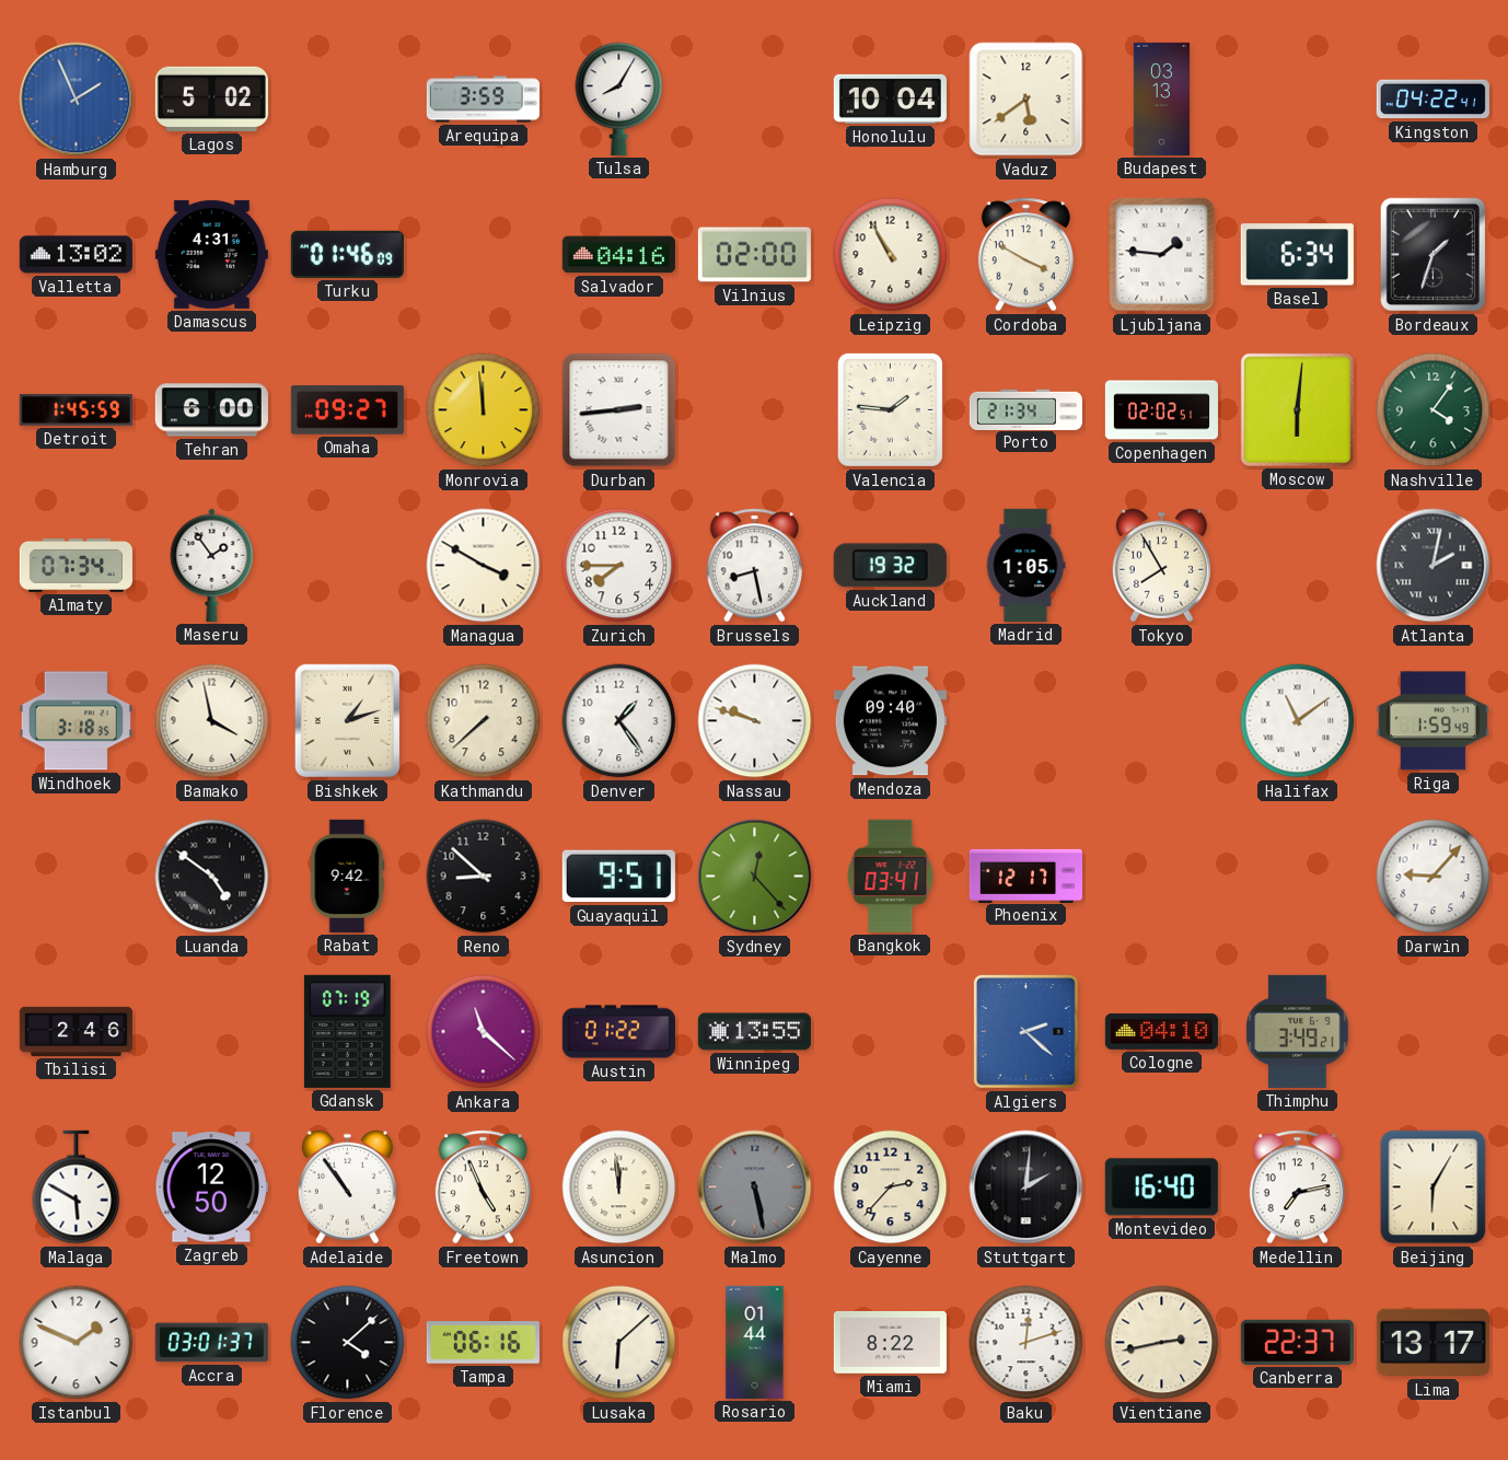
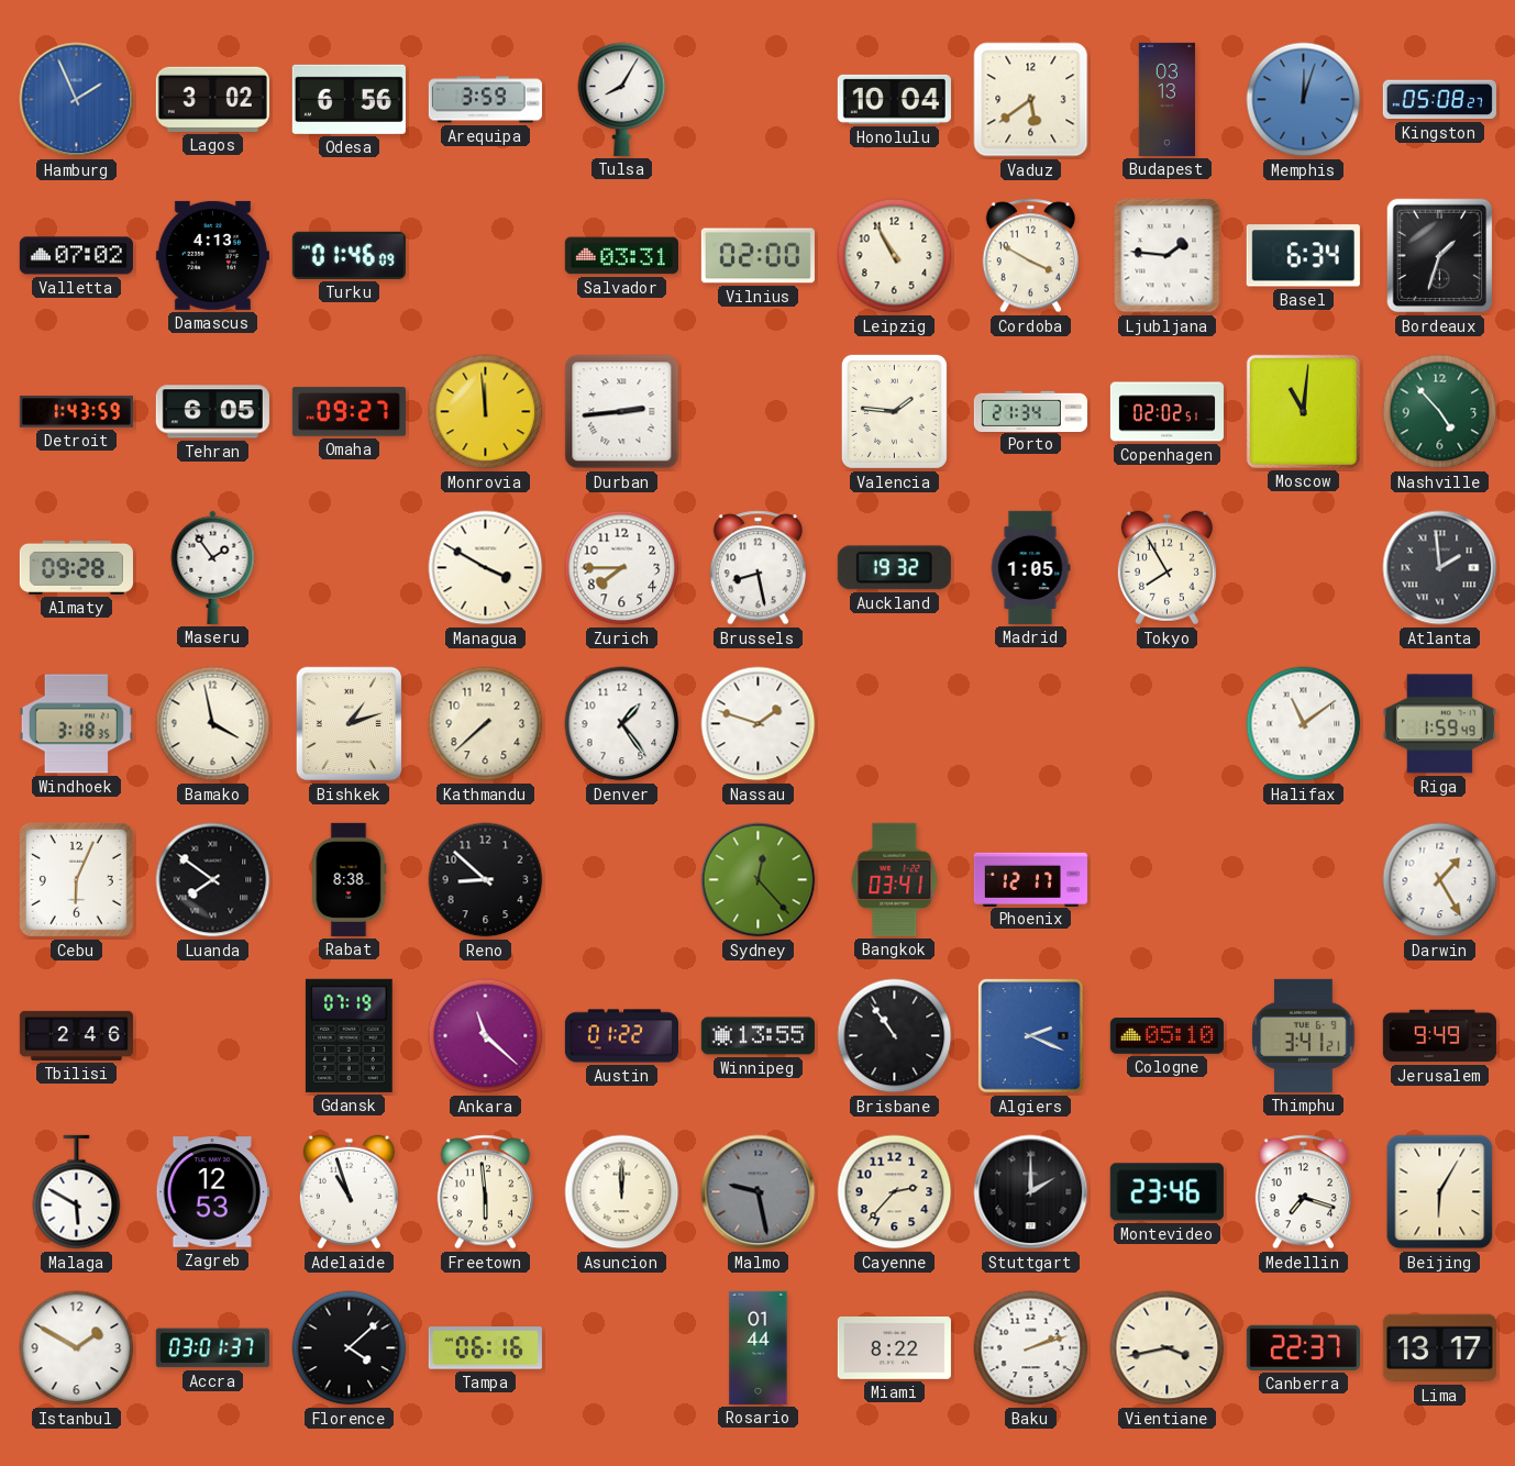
Lagos: 5:02 -> 3:02
Odesa: none -> 6:56
Memphis: none -> 12:03
Kingston: 04:22 -> 05:08
Valletta: 13:02 -> 07:02
Damascus: 4:31 -> 4:13
Salvador: 04:16 -> 03:31
Detroit: 1:45 -> 1:43
Tehran: 6:00 -> 6:05
Moscow: 6:01 -> 11:01
Nashville: 4:06 -> 4:53
Almaty: 07:34 -> 09:28
Atlanta: 2:02 -> 1:59
Nassau: 9:48 -> 1:48
Mendoza: 09:40 -> none
Cebu: none -> 6:04
Luanda: 4:51 -> 7:51
Rabat: 9:42 -> 8:38
Guayaquil: 9:51 -> none
Darwin: 9:07 -> 1:25
Brisbane: none -> 10:54
Algiers: 2:22 -> 2:19
Cologne: 04:10 -> 05:10
Thimphu: 3:49 -> 3:41
Jerusalem: none -> 9:49
Zagreb: 12:50 -> 12:53
Adelaide: 10:54 -> 10:57
Freetown: 4:56 -> 5:59
Asuncion: 11:59 -> 12:00
Malmo: 5:28 -> 9:28
Stuttgart: 2:01 -> 2:00
Montevideo: 16:40 -> 23:46
Medellin: 7:13 -> 7:18
Istanbul: 1:49 -> 1:50
Lusaka: 6:08 -> none
Baku: 12:12 -> 2:12
Vientiane: 2:43 -> 3:43
